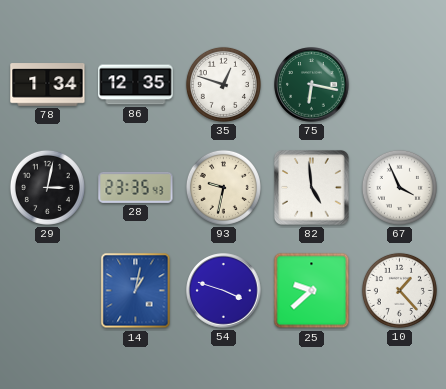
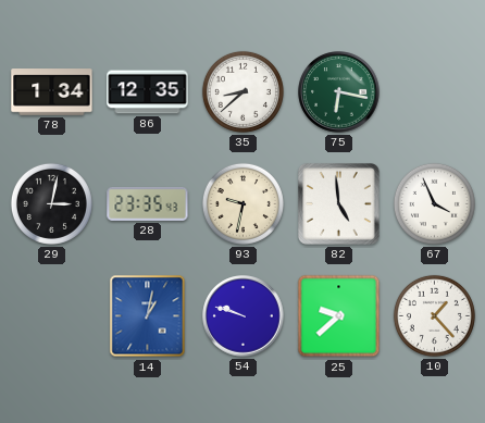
35: 12:48 -> 8:38
54: 3:48 -> 9:48
